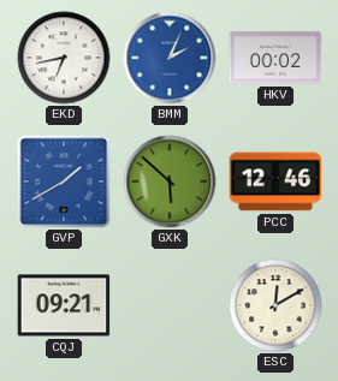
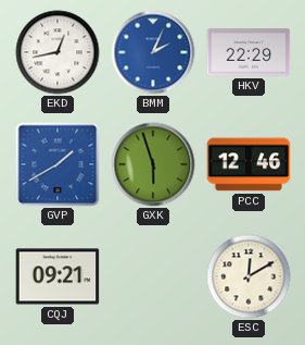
EKD: 6:43 -> 12:43
HKV: 00:02 -> 22:29
GXK: 5:52 -> 5:57
